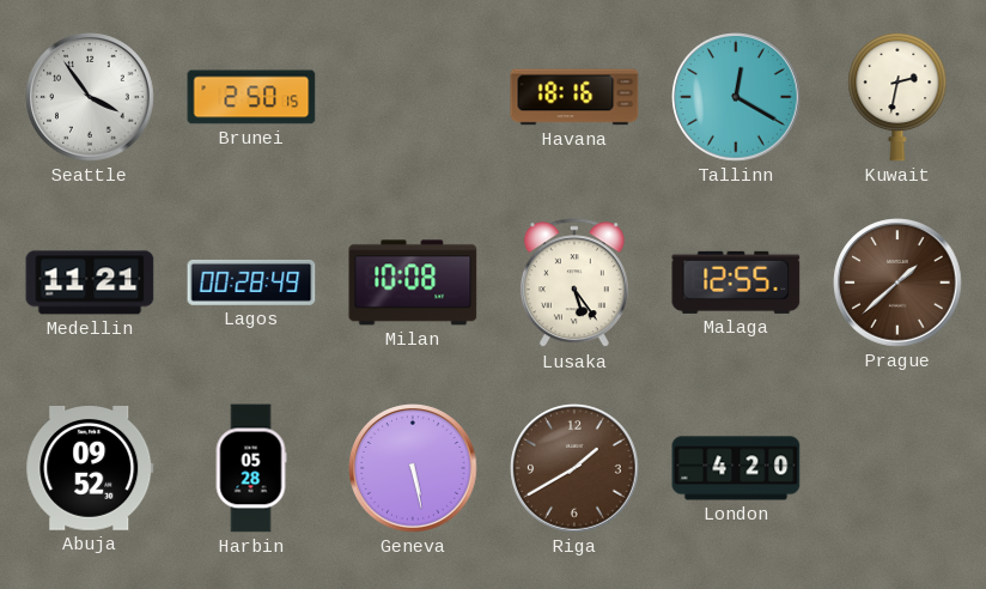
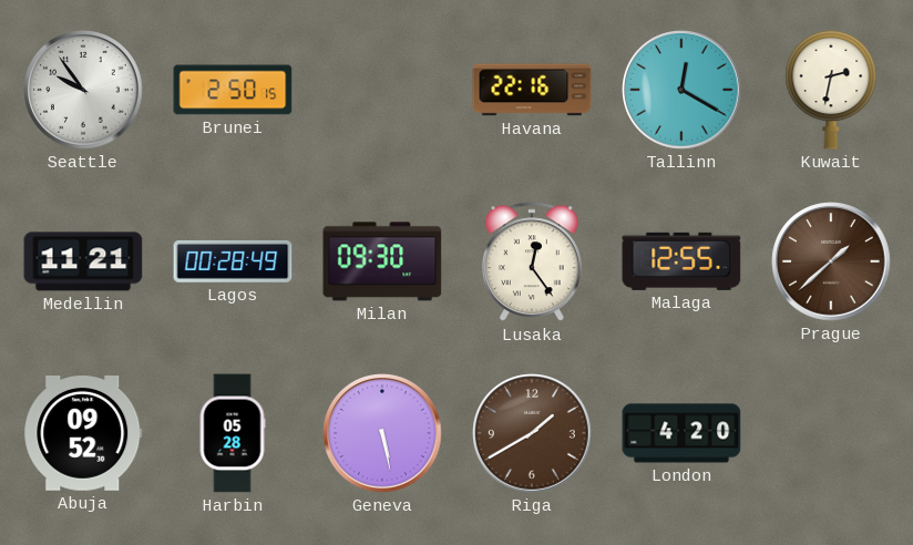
Seattle: 3:54 -> 9:54
Havana: 18:16 -> 22:16
Milan: 10:08 -> 09:30
Lusaka: 5:24 -> 12:24
